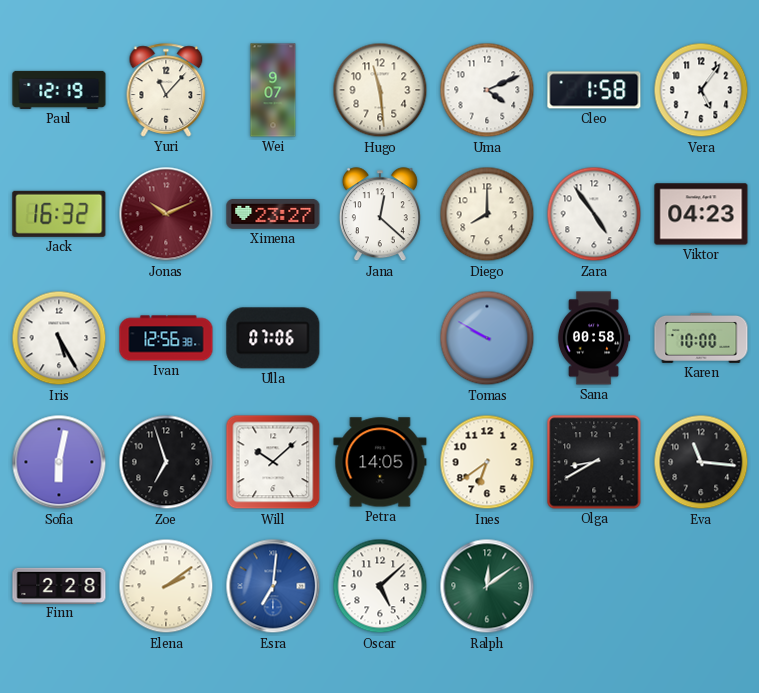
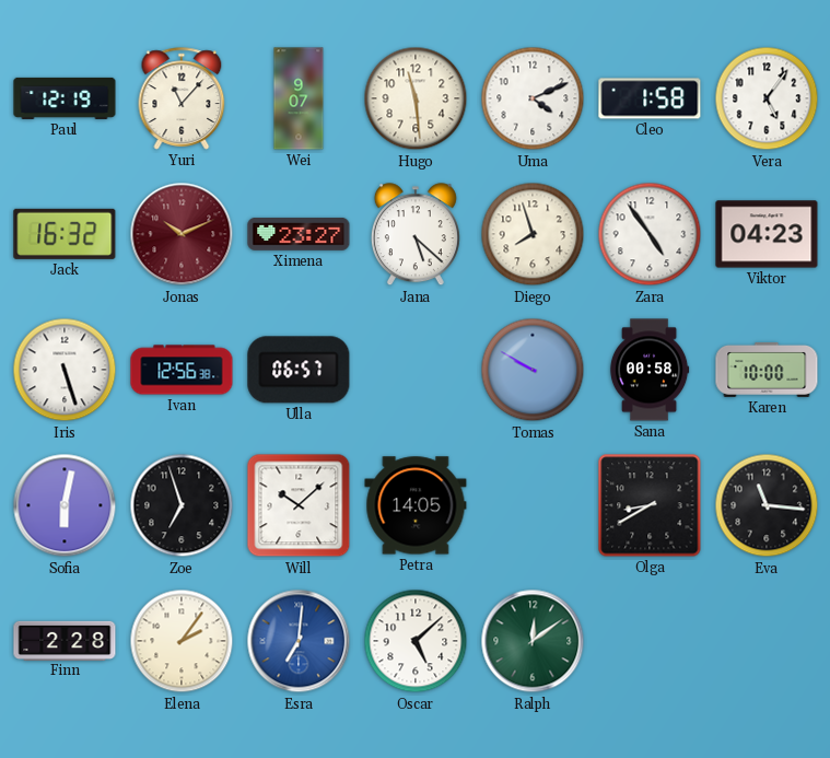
Jana: 12:22 -> 5:22
Diego: 8:00 -> 7:57
Iris: 5:25 -> 5:27
Ulla: 07:06 -> 06:57
Ines: 6:39 -> none
Elena: 2:09 -> 2:06
